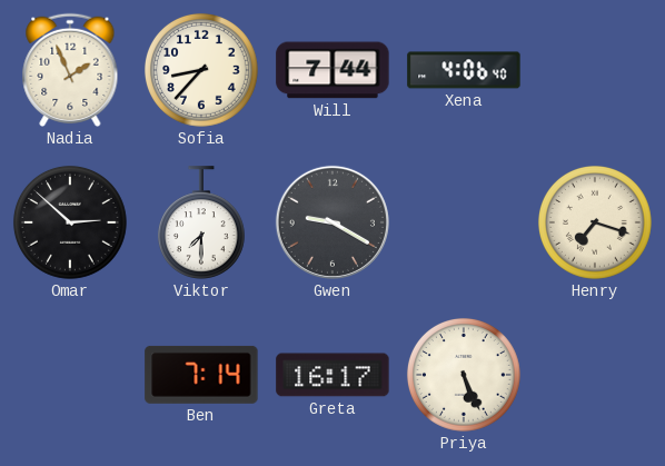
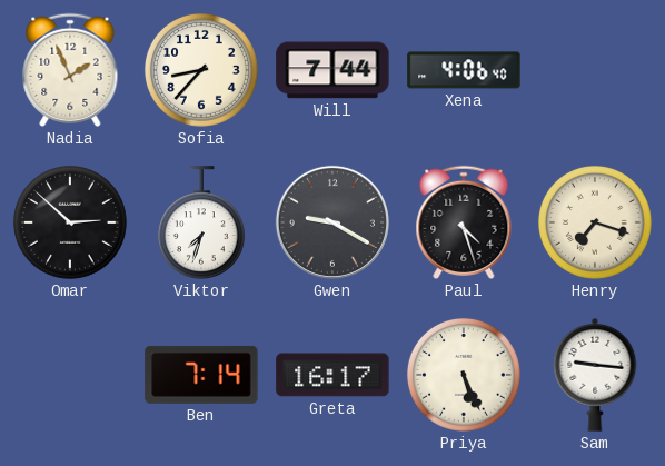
Viktor: 7:30 -> 7:33
Paul: none -> 4:27
Sam: none -> 9:16
